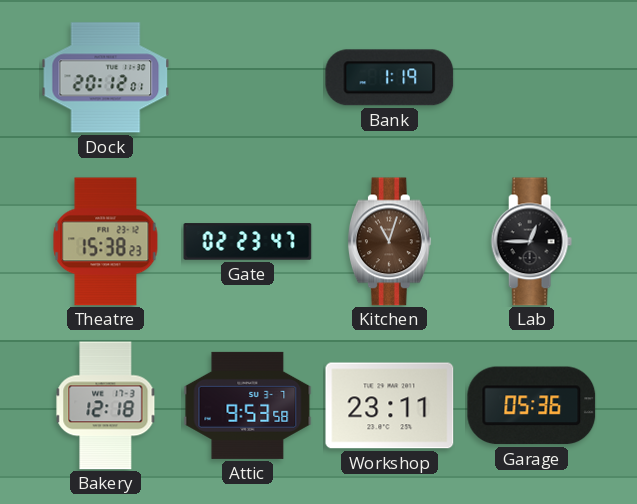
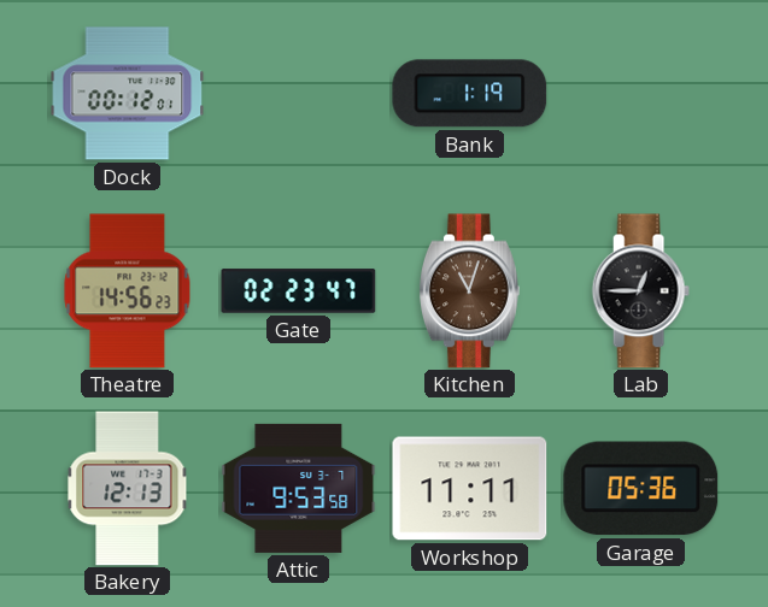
Dock: 20:12 -> 00:12
Theatre: 15:38 -> 14:56
Bakery: 12:18 -> 12:13
Workshop: 23:11 -> 11:11
